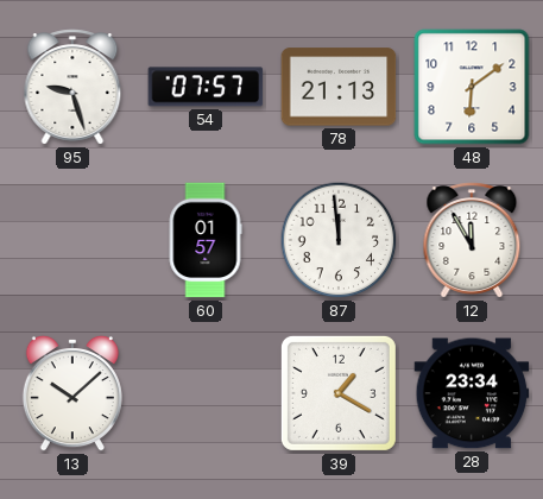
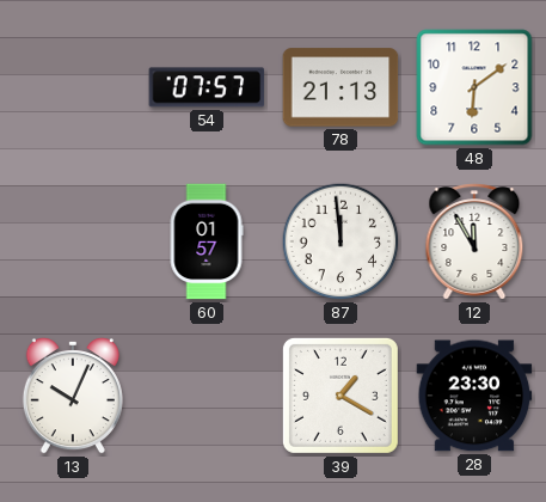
95: 9:27 -> none
13: 10:08 -> 10:04
28: 23:34 -> 23:30
